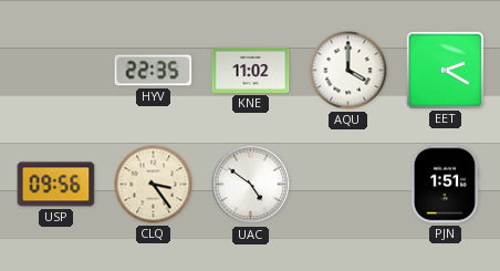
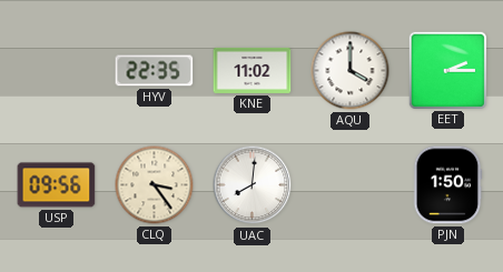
EET: 2:20 -> 2:15
UAC: 4:51 -> 8:01
PJN: 1:51 -> 1:50
